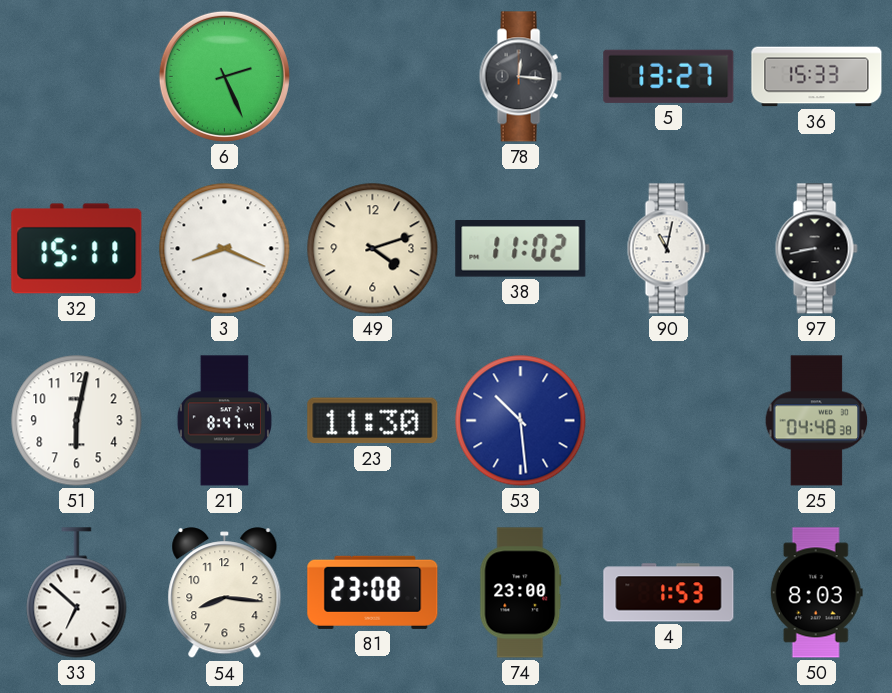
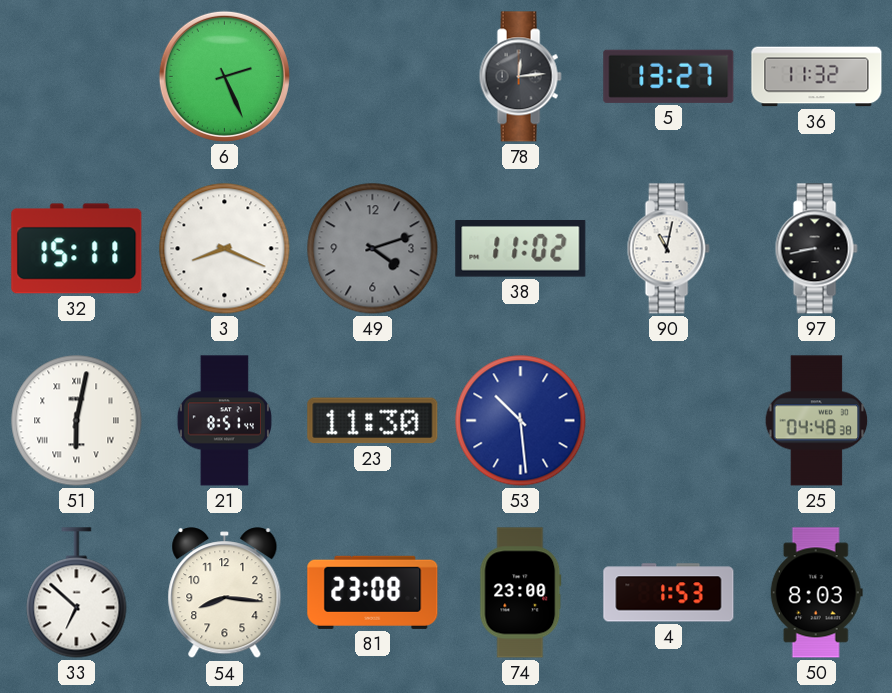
78: 12:16 -> 12:14
36: 15:33 -> 11:32
49 dial: cream -> grey
51 numerals: Arabic -> Roman
21: 8:47 -> 8:51
